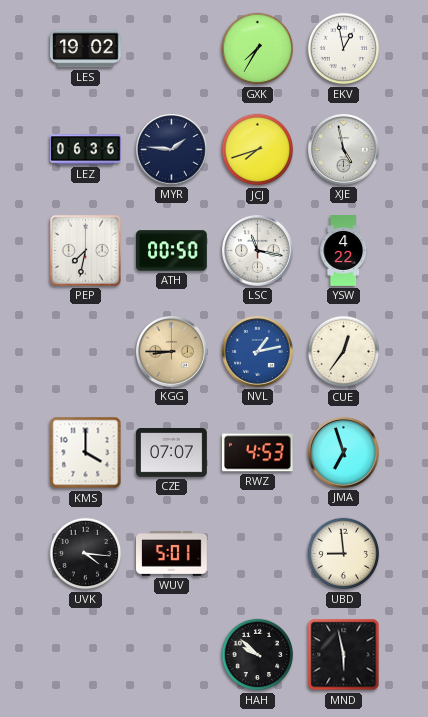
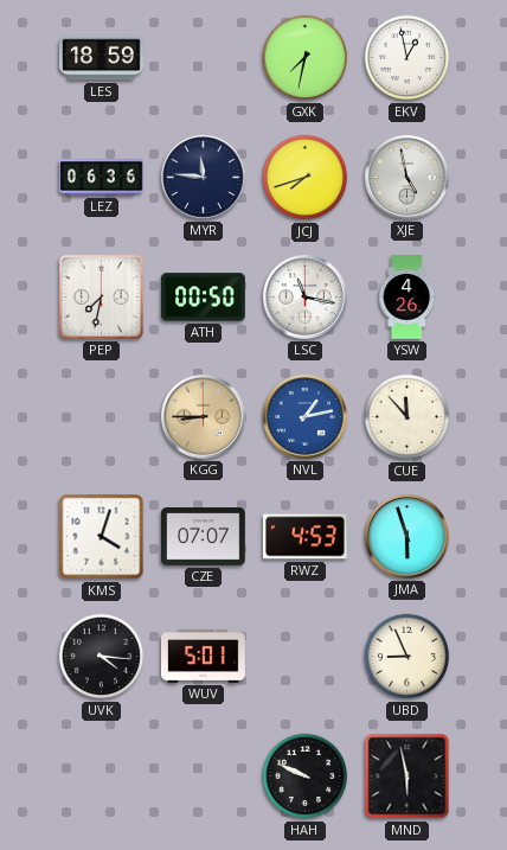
LES: 19:02 -> 18:59
GXK: 7:35 -> 7:32
MYR: 1:46 -> 11:46
YSW: 4:22 -> 4:26
CUE: 12:36 -> 11:53
KMS: 4:00 -> 4:03
JMA: 6:57 -> 5:57
UBD: 8:59 -> 8:56
HAH: 9:52 -> 9:49
